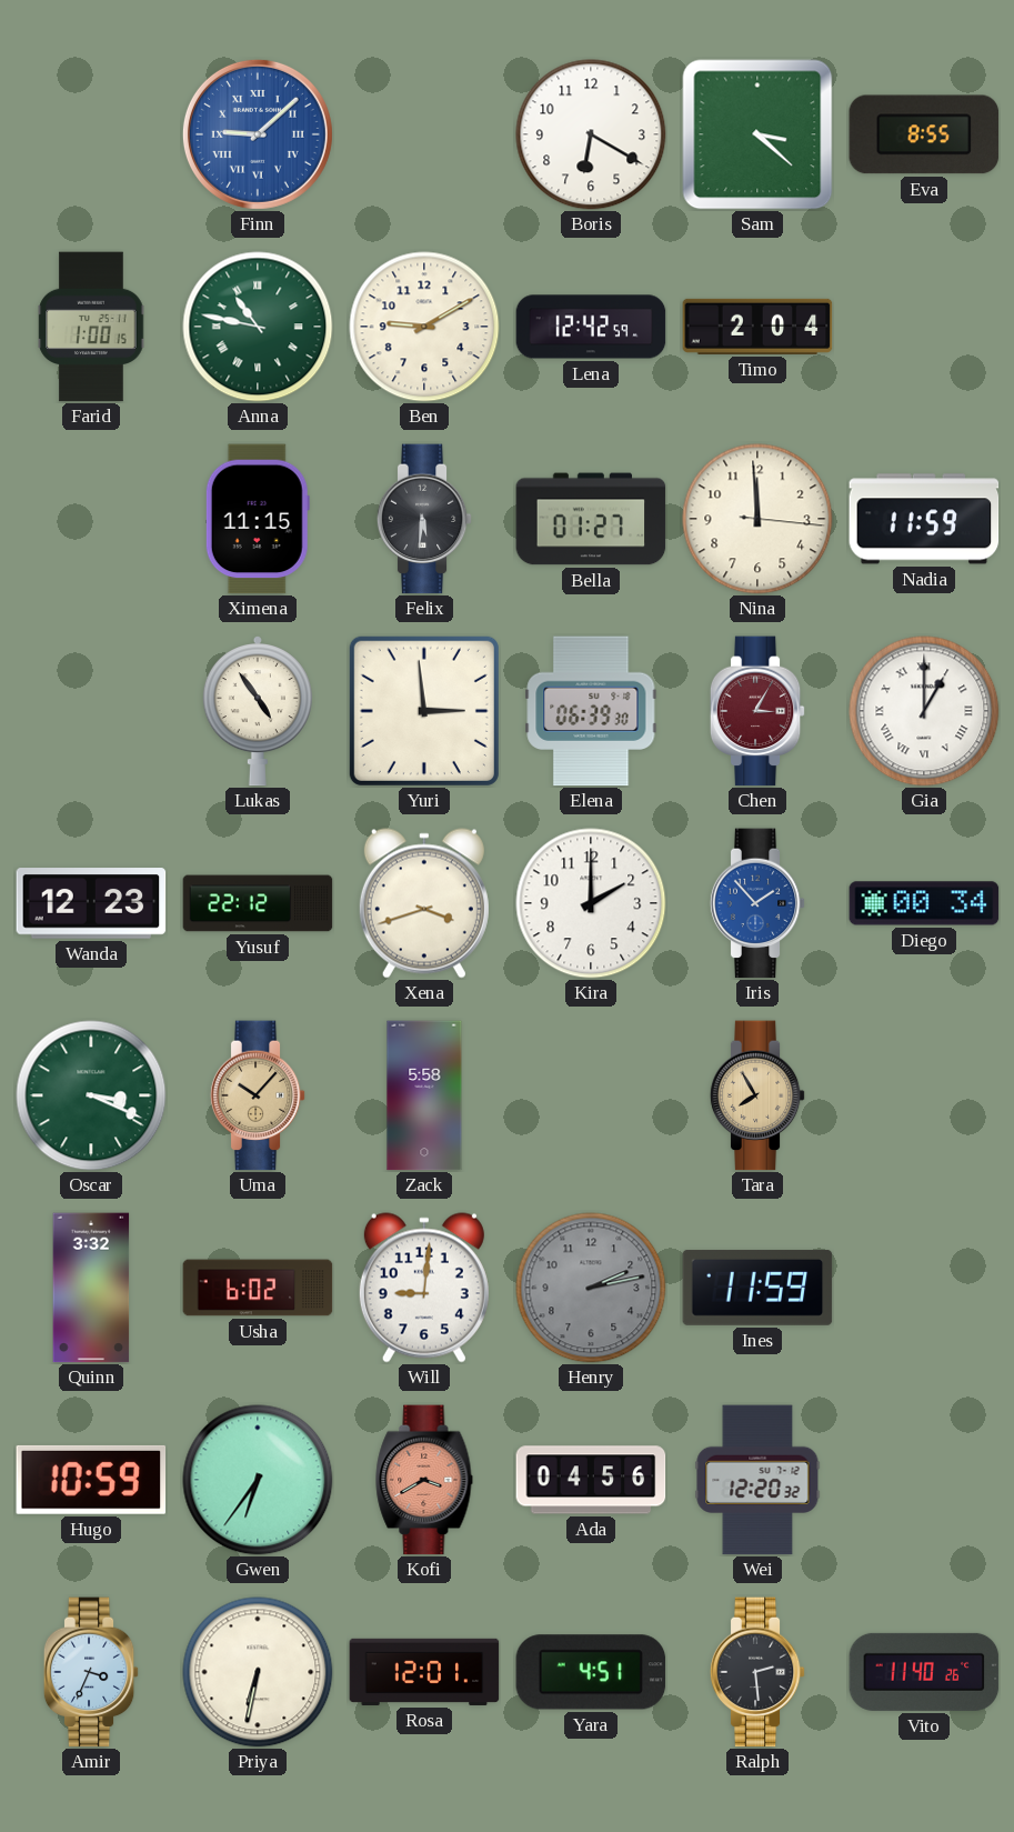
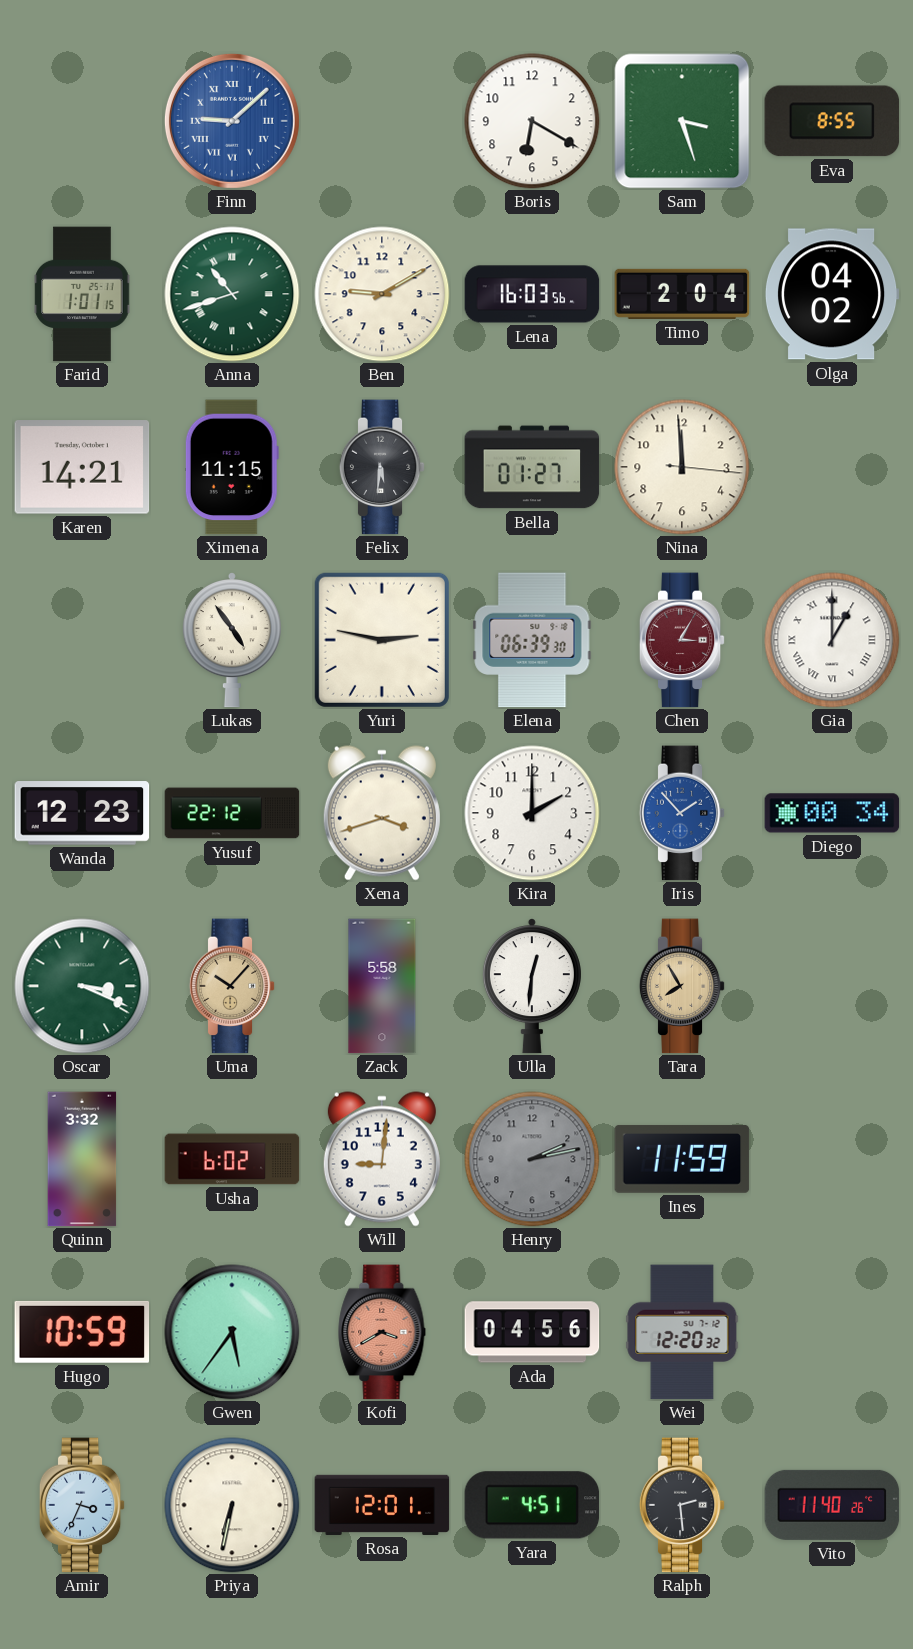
Sam: 3:22 -> 3:27
Farid: 1:00 -> 1:01
Anna: 10:47 -> 10:42
Lena: 12:42 -> 16:03
Olga: none -> 04:02
Karen: none -> 14:21
Nadia: 11:59 -> none
Yuri: 2:59 -> 2:47
Ulla: none -> 12:31
Gwen: 6:36 -> 5:36
